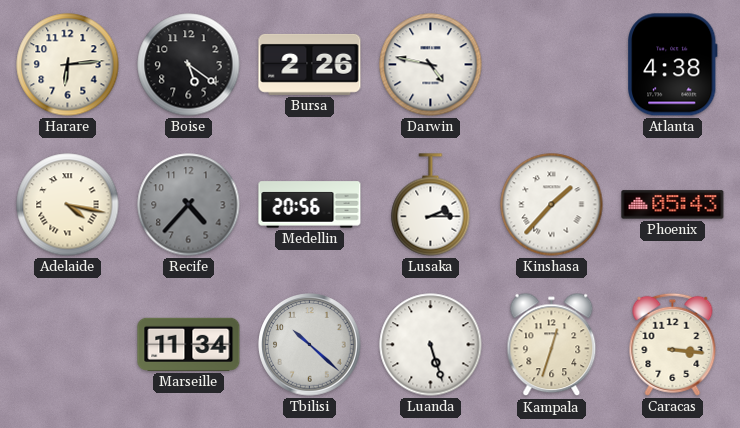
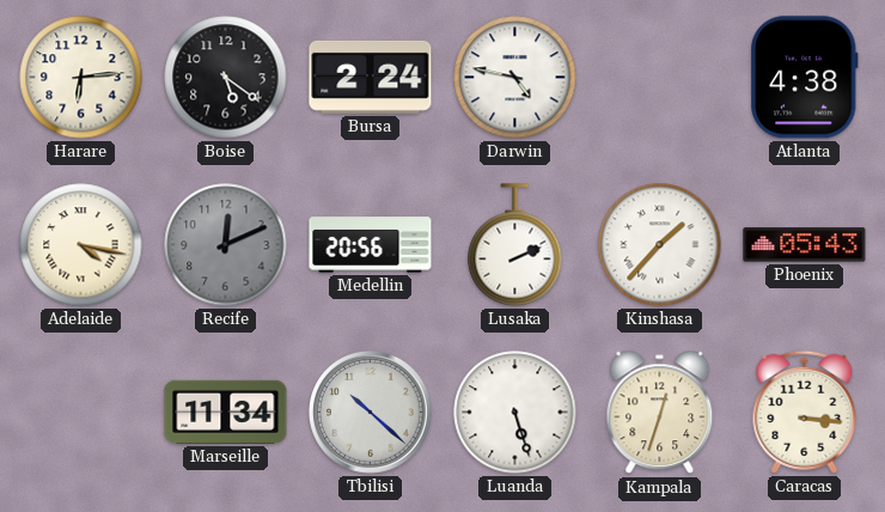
Bursa: 2:26 -> 2:24
Recife: 4:37 -> 12:11
Lusaka: 2:15 -> 2:11
